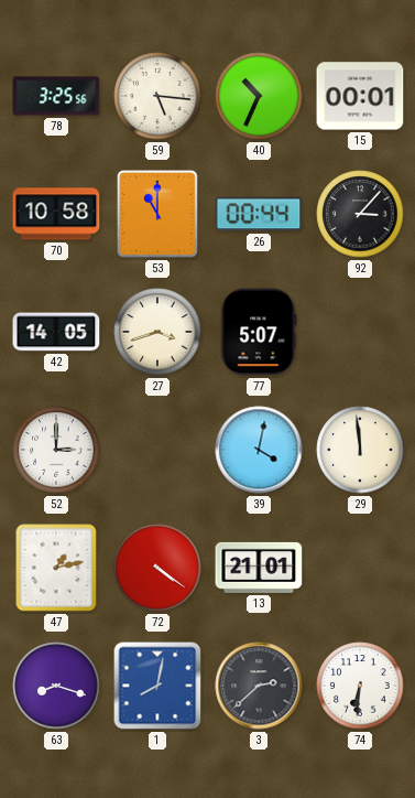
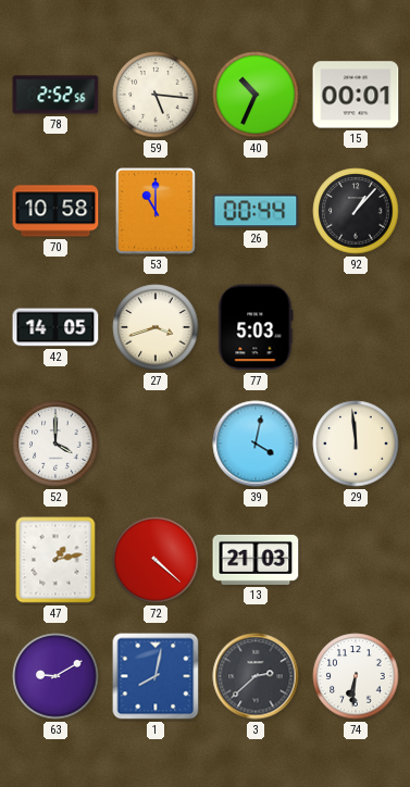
78: 3:25 -> 2:52
92: 3:07 -> 1:07
77: 5:07 -> 5:03
52: 3:00 -> 4:00
72: 4:21 -> 4:22
13: 21:01 -> 21:03
63: 8:18 -> 9:10
